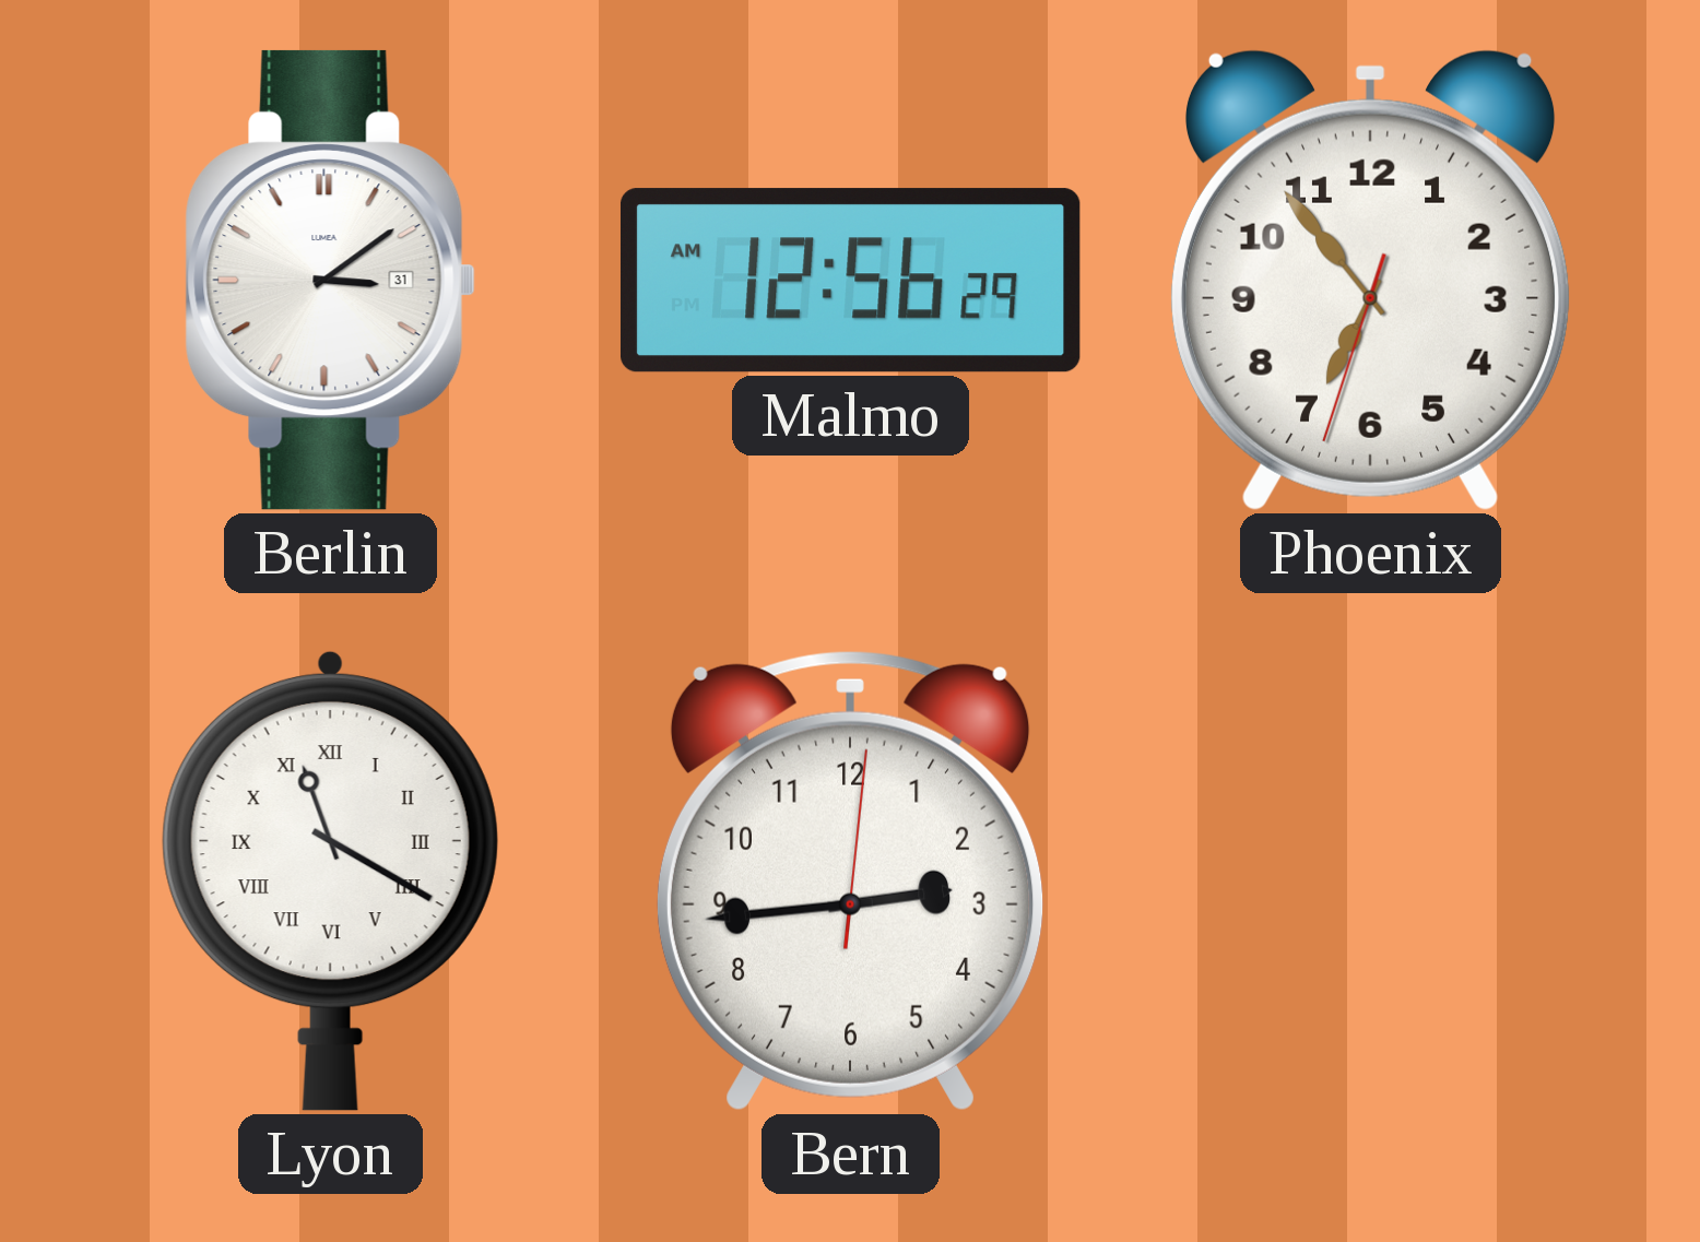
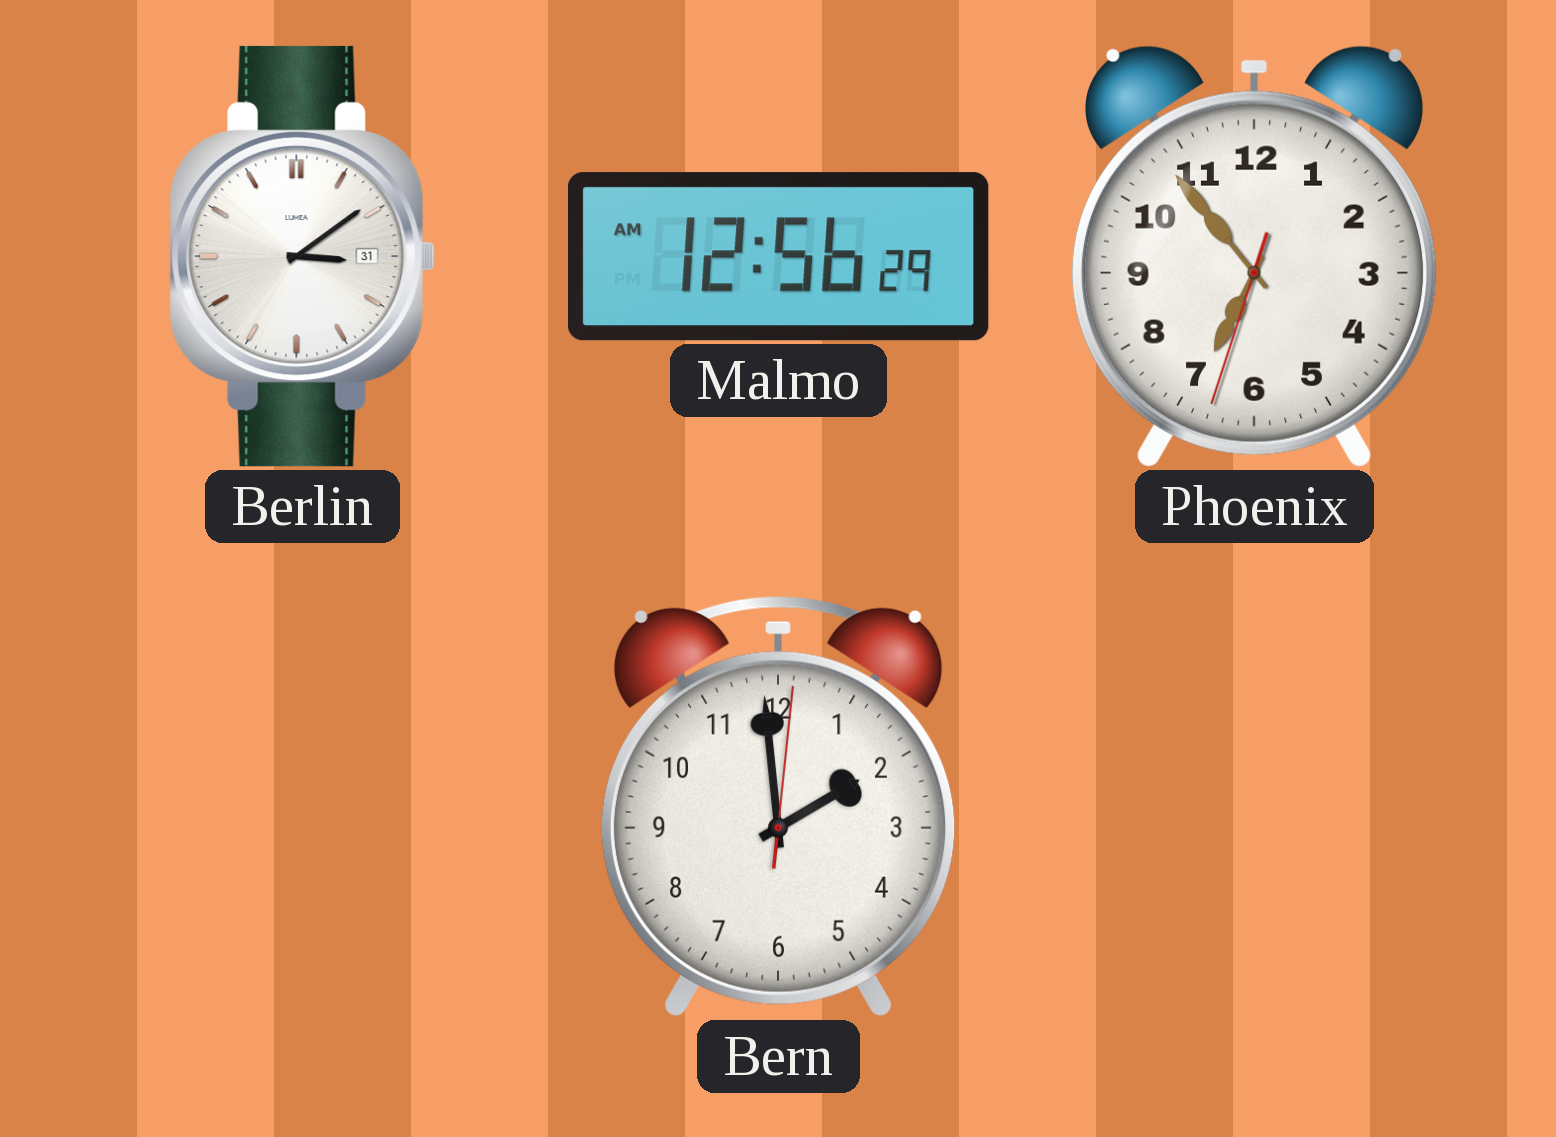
Lyon: 11:20 -> none
Bern: 2:44 -> 1:59
